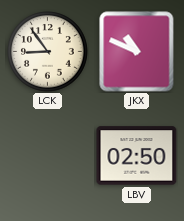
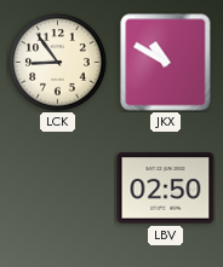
JKX: 10:49 -> 10:50
